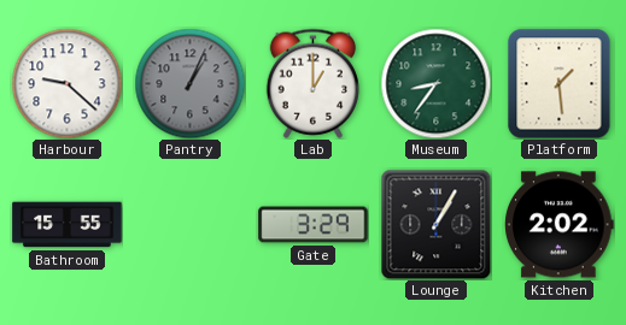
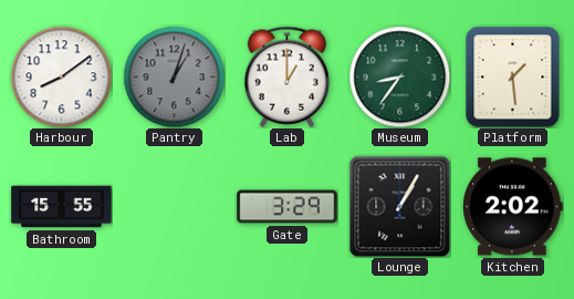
Harbour: 9:22 -> 8:09
Pantry: 1:04 -> 1:03
